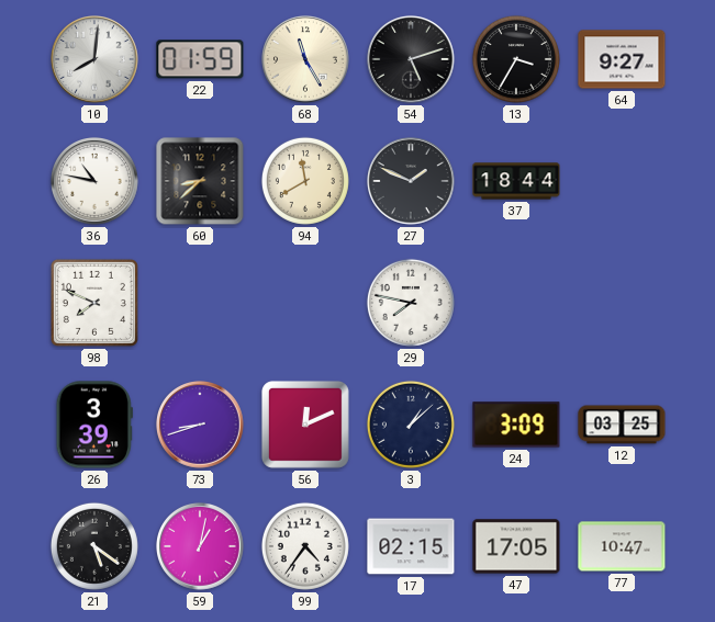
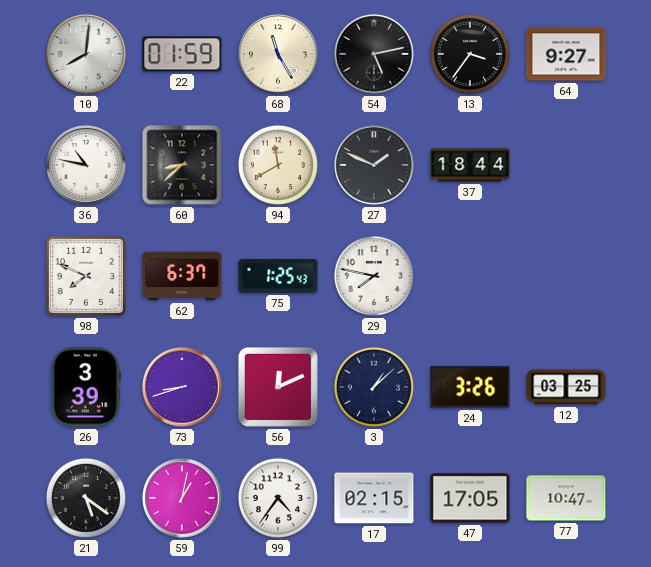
54: 5:12 -> 5:13
13: 3:35 -> 3:36
62: none -> 6:37
75: none -> 1:25
24: 3:09 -> 3:26
